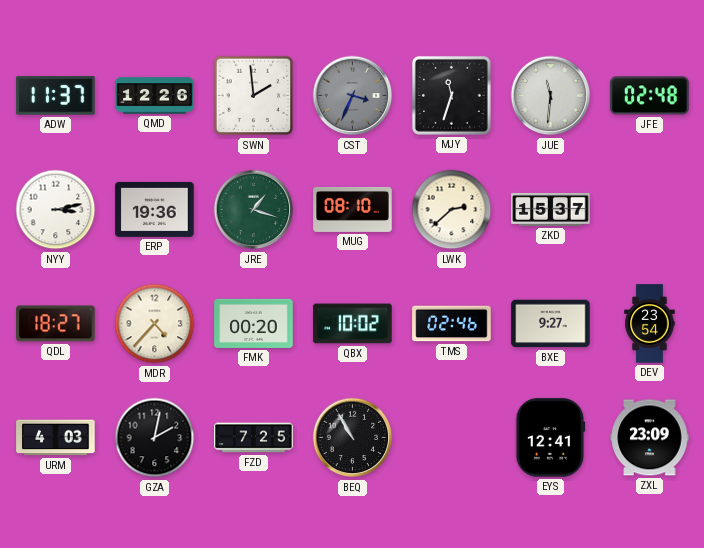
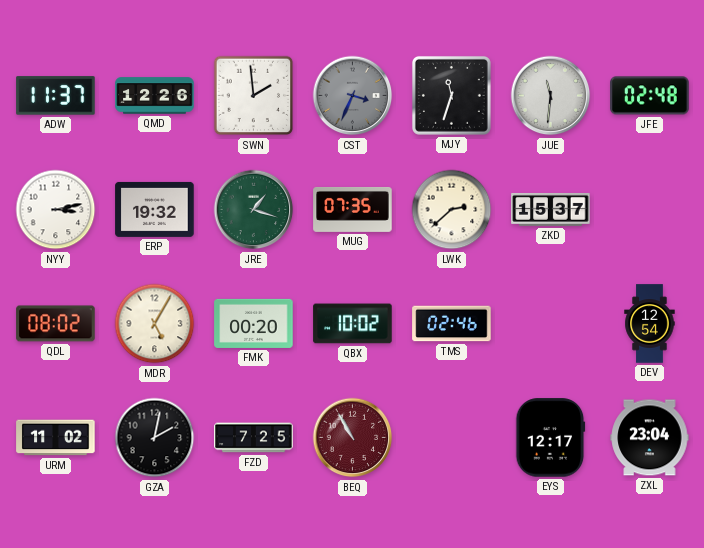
ERP: 19:36 -> 19:32
MUG: 08:10 -> 07:35
QDL: 18:27 -> 08:02
MDR: 4:37 -> 5:05
BXE: 9:27 -> none
DEV: 23:54 -> 12:54
URM: 4:03 -> 11:02
BEQ dial: black -> burgundy
EYS: 12:41 -> 12:17
ZXL: 23:09 -> 23:04
